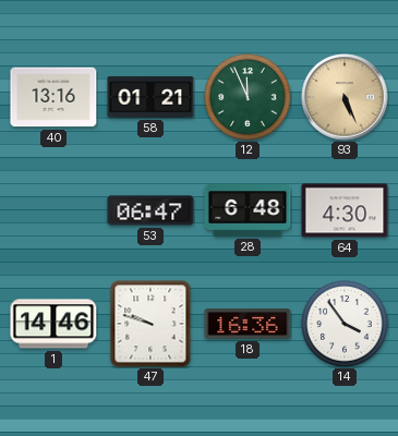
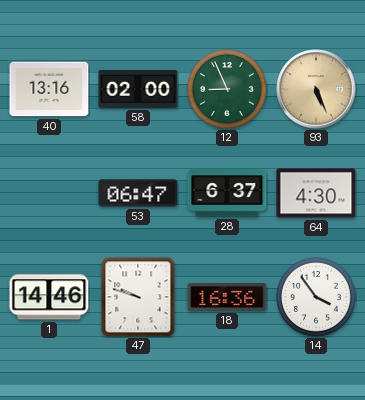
58: 01:21 -> 02:00
12: 11:56 -> 8:56
28: 6:48 -> 6:37
